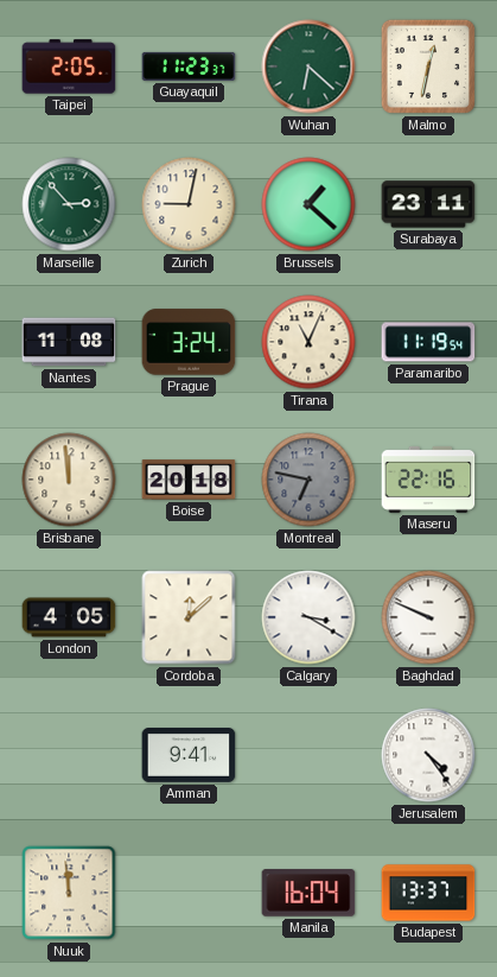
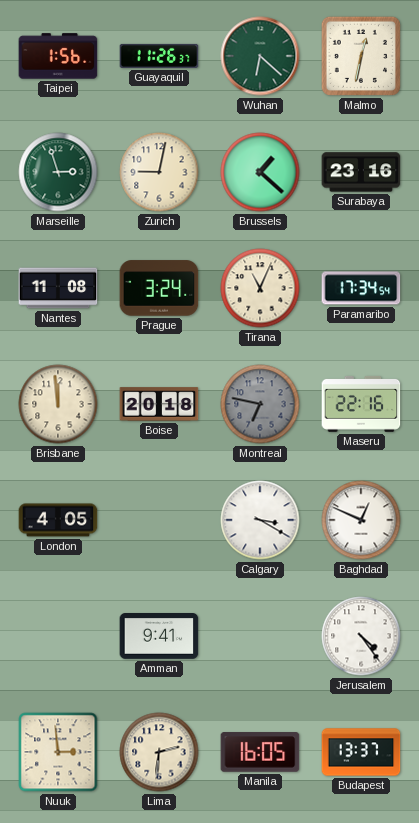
Taipei: 2:05 -> 1:56
Guayaquil: 11:23 -> 11:26
Marseille: 2:53 -> 2:57
Surabaya: 23:11 -> 23:16
Paramaribo: 11:19 -> 17:34
Cordoba: 12:08 -> none
Baghdad: 9:49 -> 12:49
Nuuk: 11:59 -> 2:59
Lima: none -> 2:31
Manila: 16:04 -> 16:05
